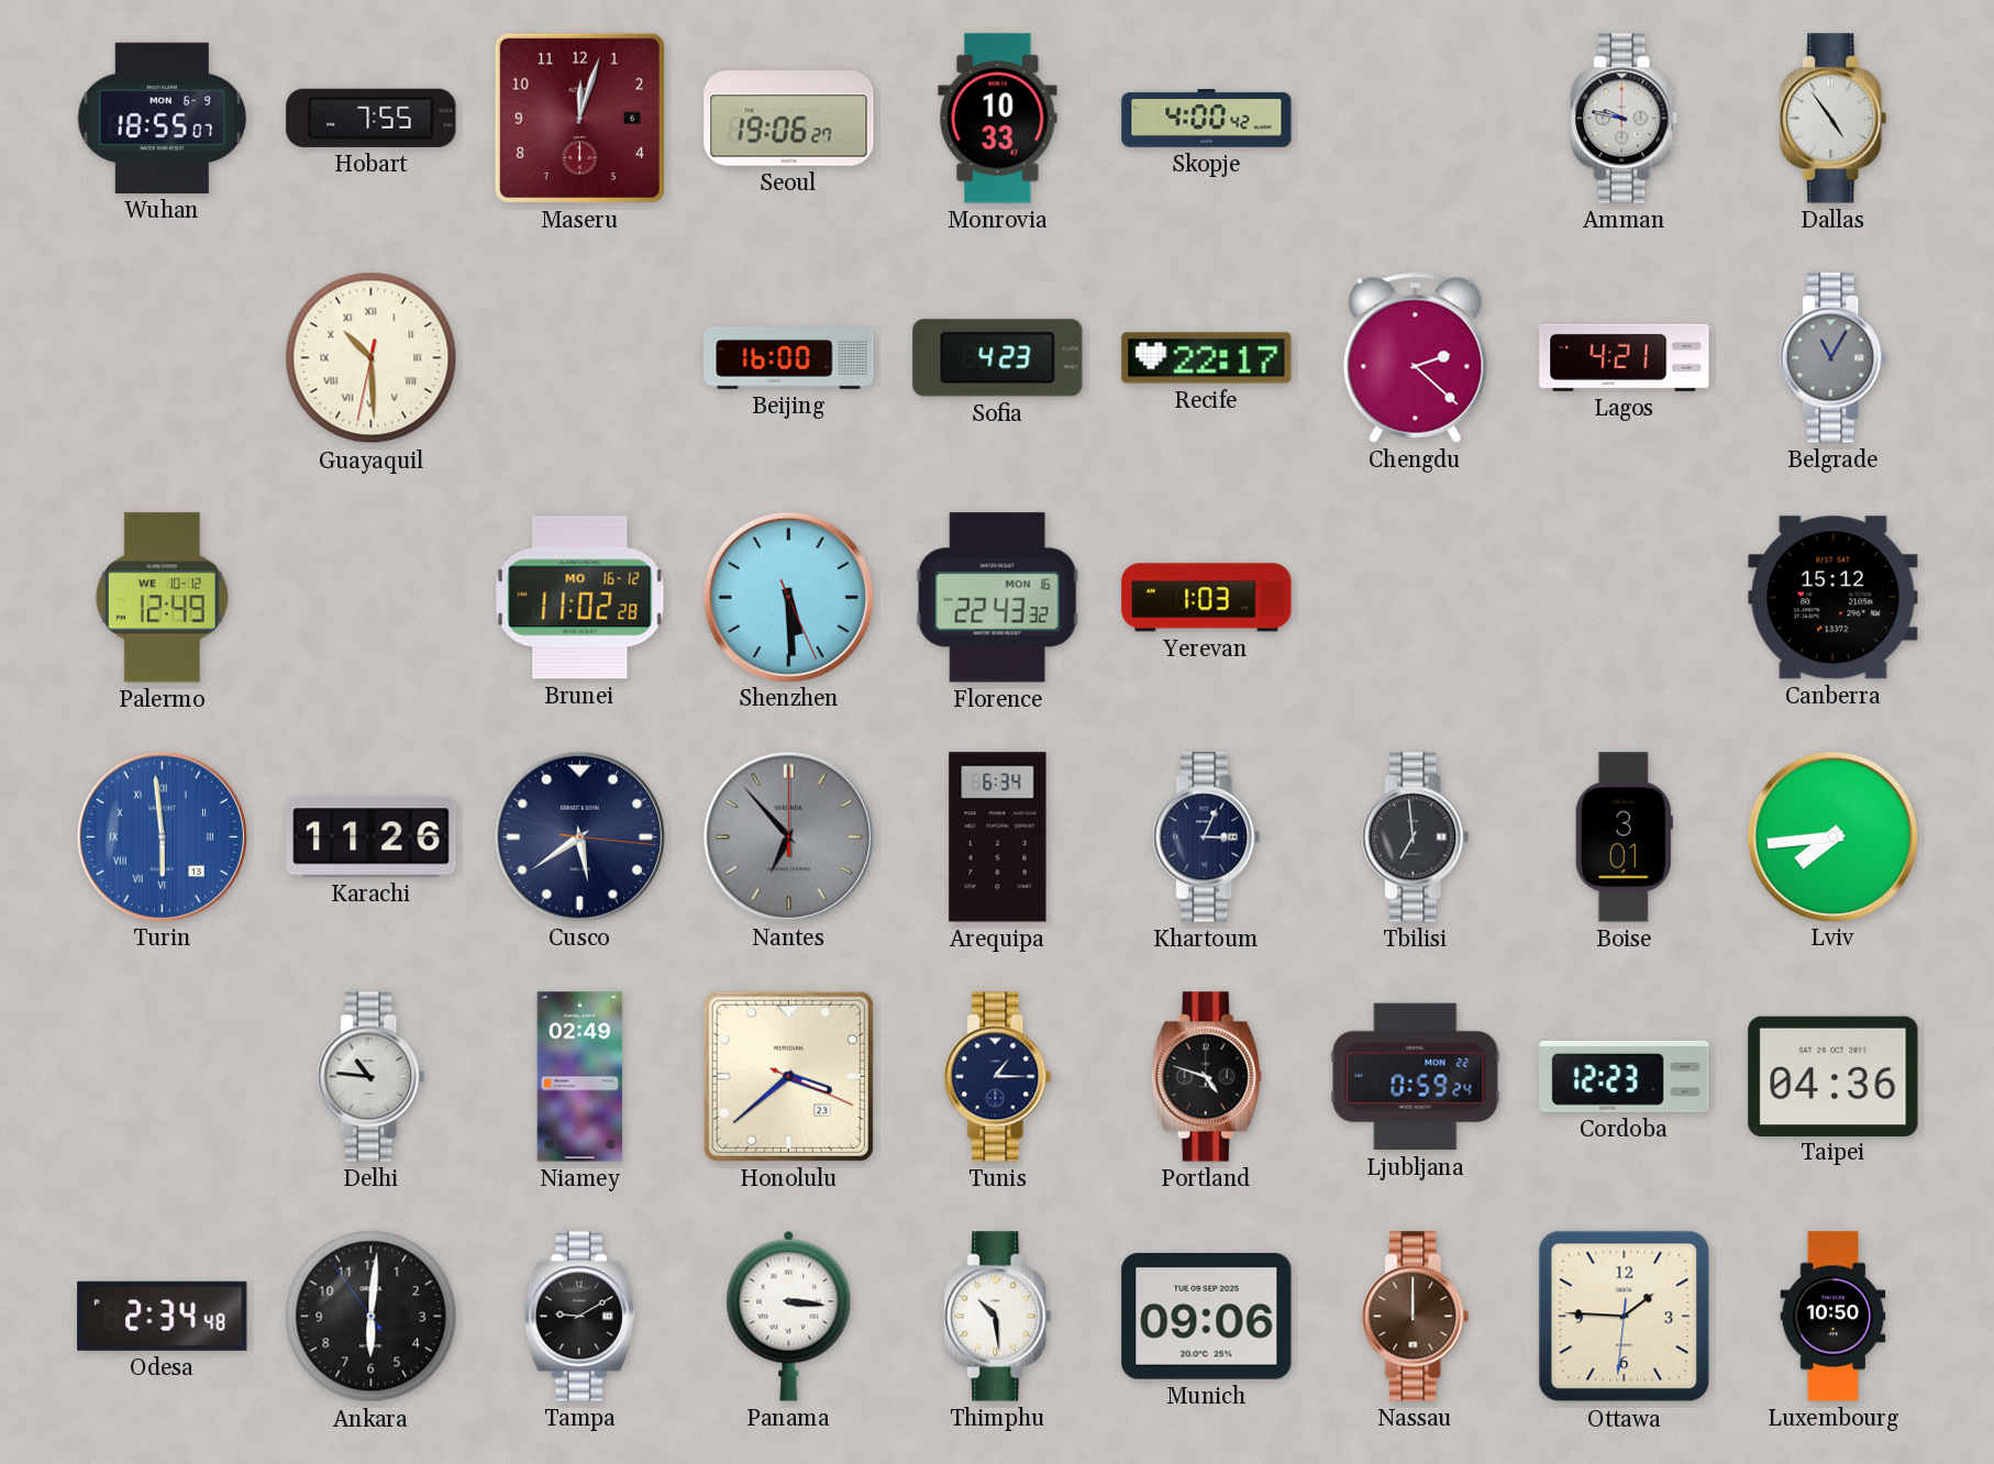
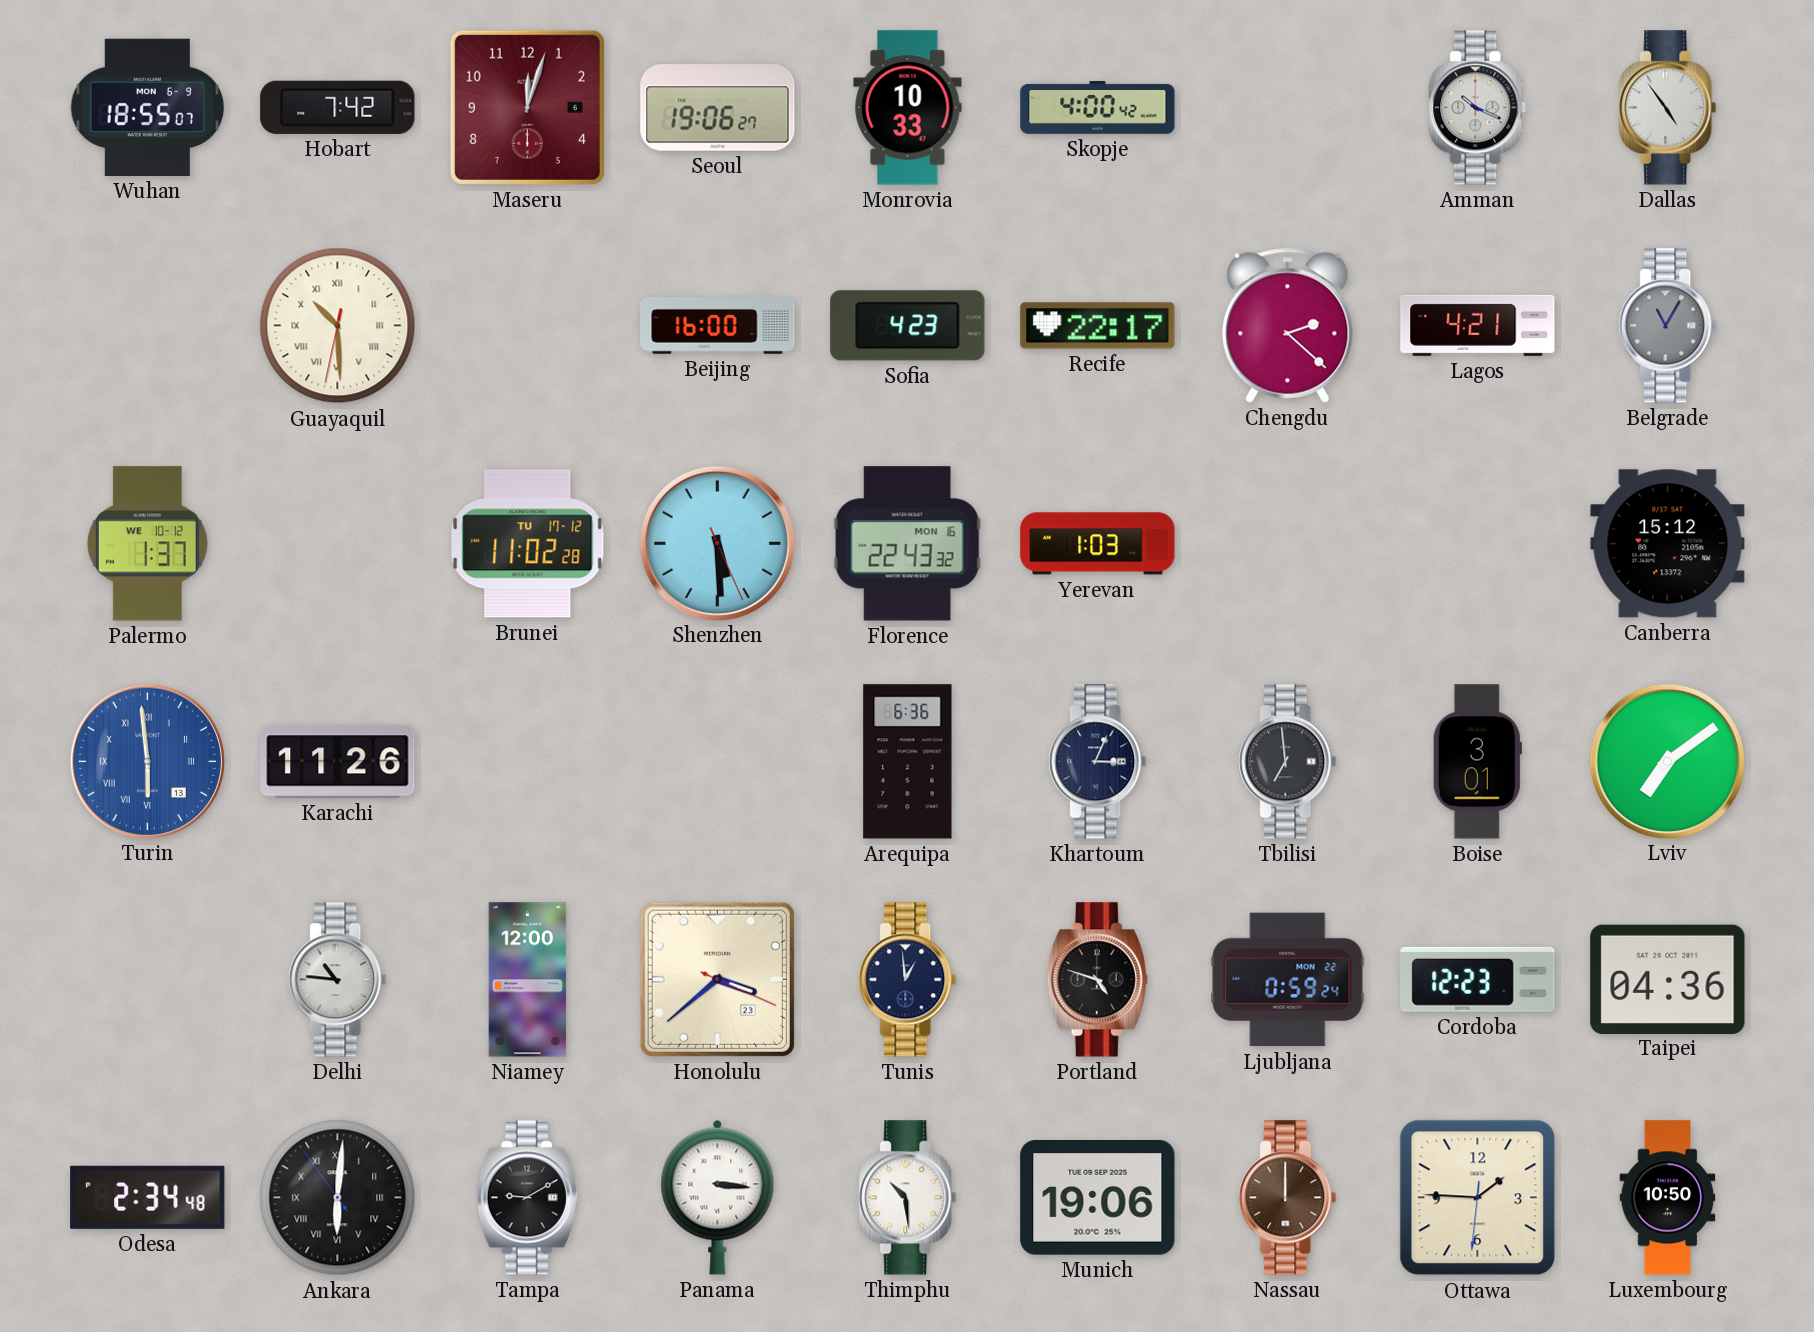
Hobart: 7:55 -> 7:42
Amman: 9:47 -> 10:19
Palermo: 12:49 -> 1:37
Brunei date: MO 16-12 -> TU 17-12
Cusco: 5:39 -> none
Nantes: 6:53 -> none
Arequipa: 6:34 -> 6:36
Lviv: 7:44 -> 7:09
Niamey: 02:49 -> 12:00
Tunis: 1:15 -> 12:59
Ankara numerals: Arabic -> Roman
Munich: 09:06 -> 19:06
